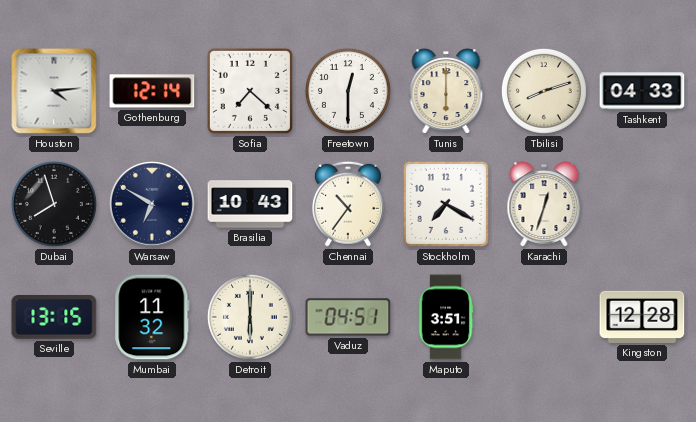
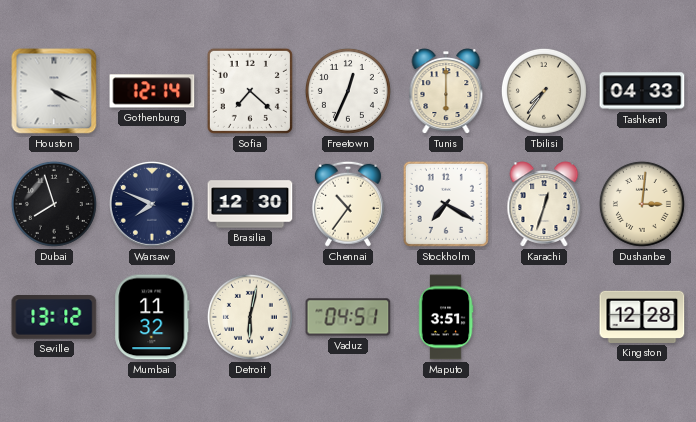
Houston: 4:14 -> 4:19
Freetown: 12:30 -> 12:34
Tbilisi: 8:12 -> 7:36
Warsaw: 6:50 -> 7:49
Brasilia: 10:43 -> 12:30
Dushanbe: none -> 3:01
Seville: 13:15 -> 13:12
Detroit: 6:00 -> 6:02
